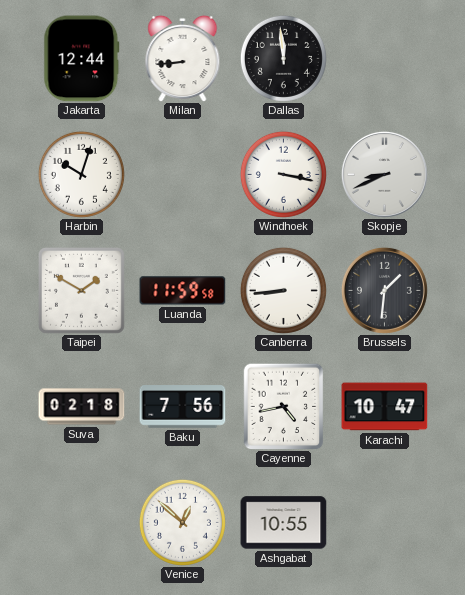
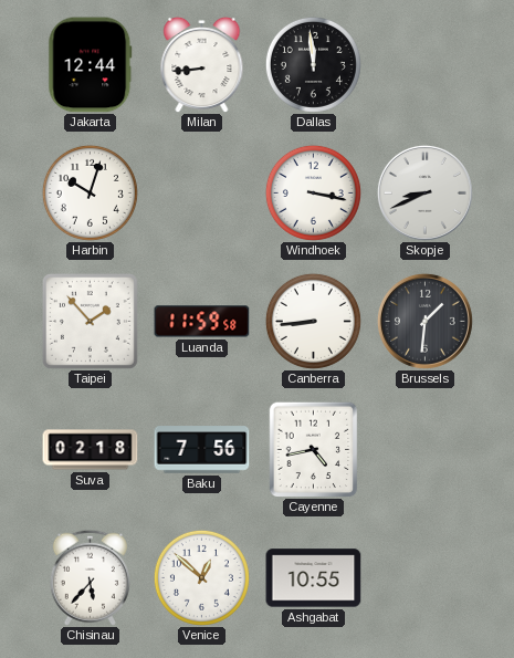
Taipei: 1:50 -> 1:53
Karachi: 10:47 -> none
Chisinau: none -> 5:37
